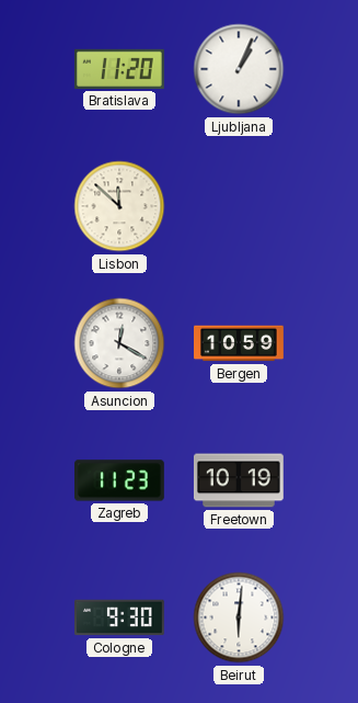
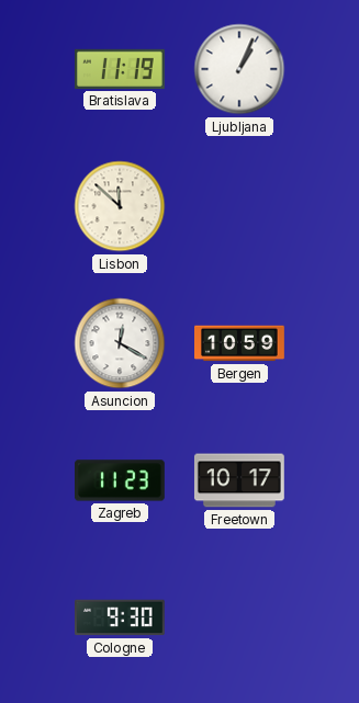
Bratislava: 11:20 -> 11:19
Freetown: 10:19 -> 10:17
Beirut: 6:01 -> none
